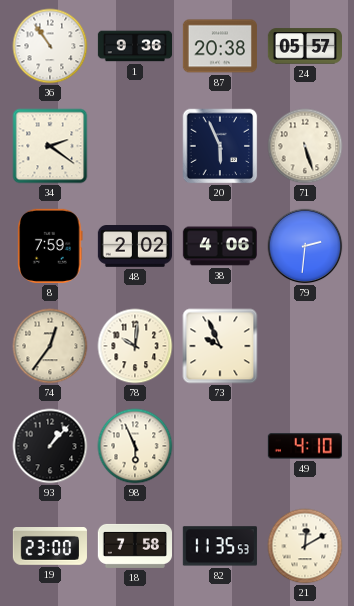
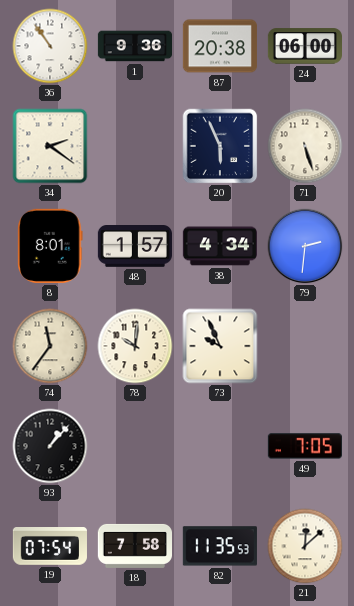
24: 05:57 -> 06:00
8: 7:59 -> 8:01
48: 2:02 -> 1:57
38: 4:06 -> 4:34
74: 12:36 -> 11:36
98: 5:56 -> none
49: 4:10 -> 7:05
19: 23:00 -> 07:54
21: 12:10 -> 12:08
